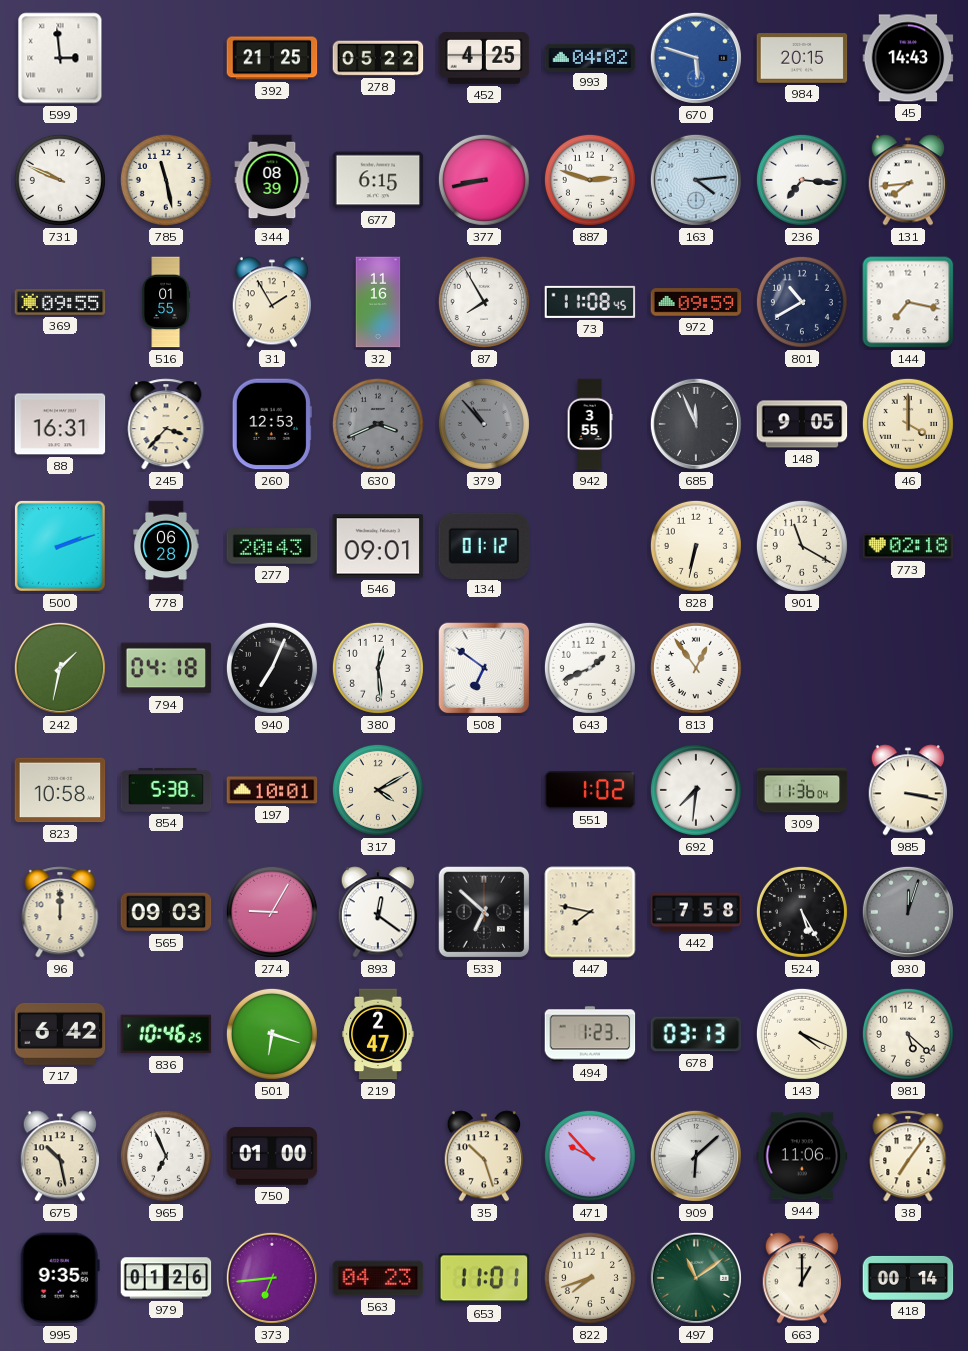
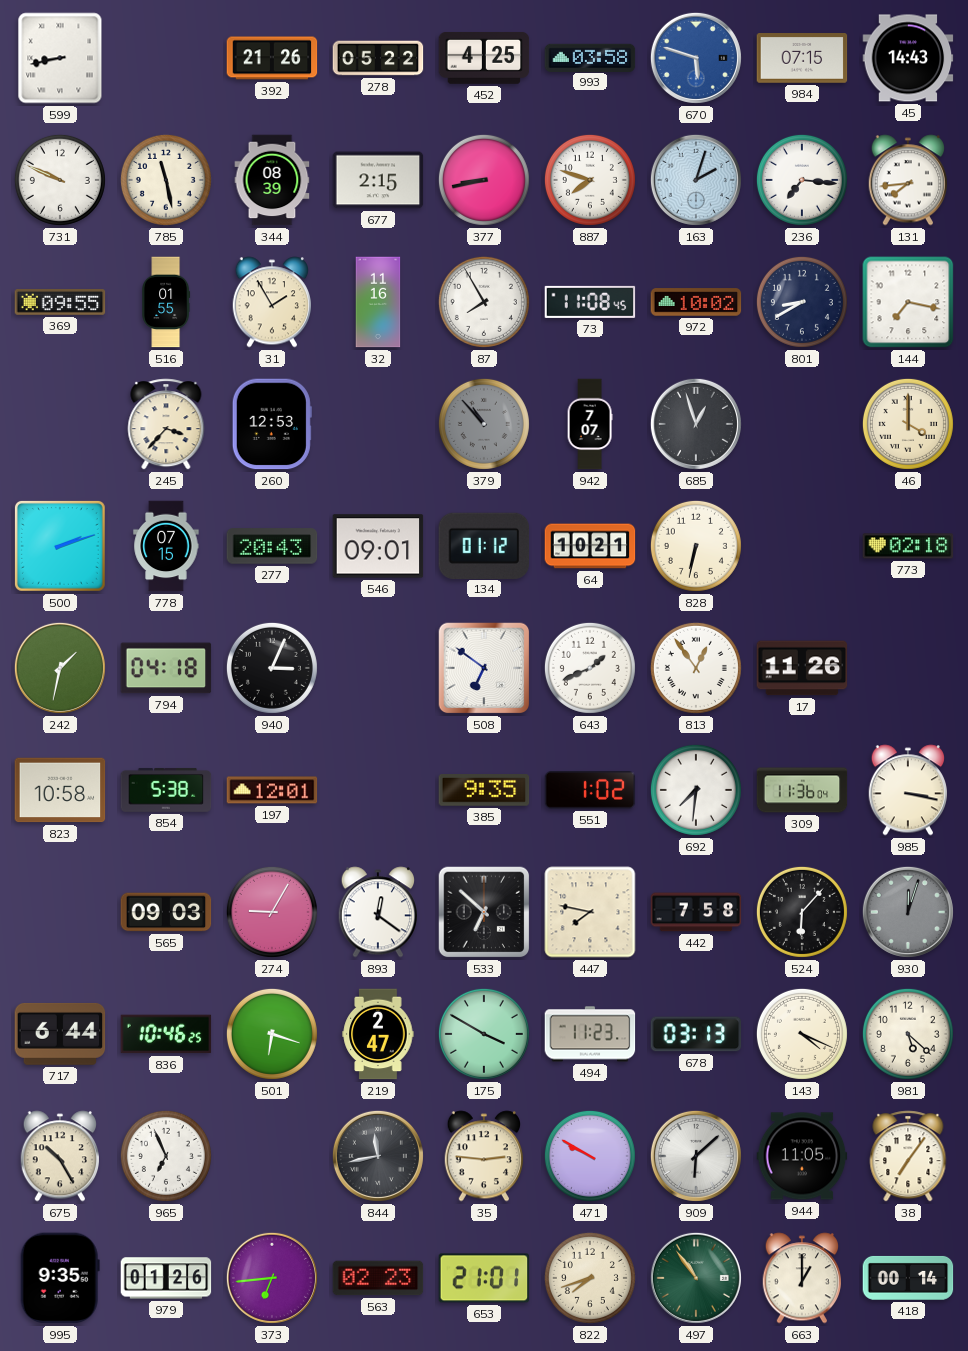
599: 2:59 -> 8:43
392: 21:25 -> 21:26
993: 04:02 -> 03:58
984: 20:15 -> 07:15
677: 6:15 -> 2:15
887: 2:48 -> 7:48
163: 4:14 -> 2:03
972: 09:59 -> 10:02
801: 10:40 -> 8:40
88: 16:31 -> none
630: 3:41 -> none
942: 3:55 -> 7:07
685: 11:56 -> 12:57
148: 9:05 -> none
778: 06:28 -> 07:15
64: none -> 10:21
901: 11:20 -> none
940: 7:04 -> 3:04
380: 12:29 -> none
17: none -> 11:26
197: 10:01 -> 12:01
317: 4:10 -> none
385: none -> 9:35
96: 12:00 -> none
524: 5:25 -> 6:07
717: 6:42 -> 6:44
175: none -> 3:50
494: 1:23 -> 11:23
675: 10:28 -> 10:25
750: 01:00 -> none
844: none -> 11:43
35: 10:27 -> 2:46
471: 9:53 -> 9:50
944: 11:06 -> 11:05
563: 04:23 -> 02:23
653: 11:01 -> 21:01
497: 11:09 -> 10:54
